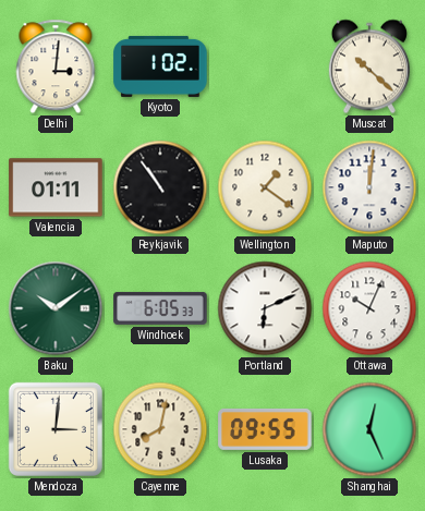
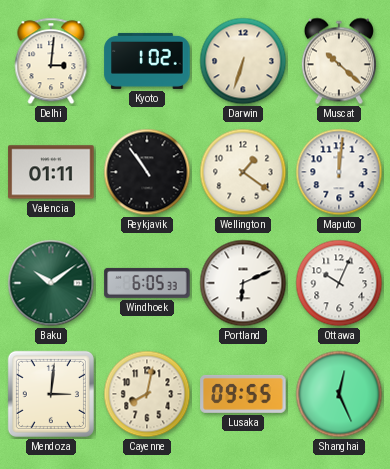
Darwin: none -> 6:33
